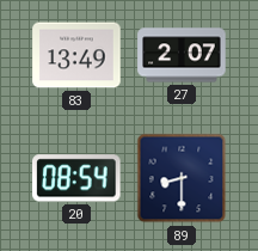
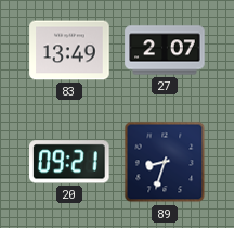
20: 08:54 -> 09:21
89: 8:30 -> 8:33
